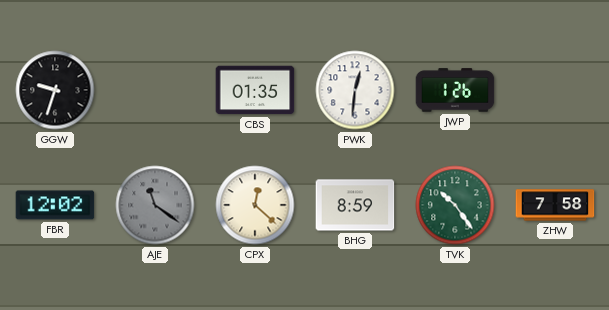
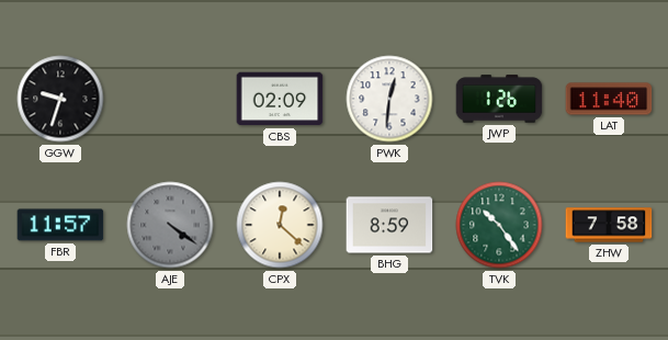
CBS: 01:35 -> 02:09
LAT: none -> 11:40
FBR: 12:02 -> 11:57
AJE: 11:21 -> 4:21
